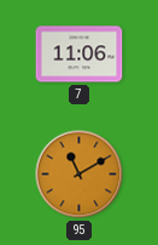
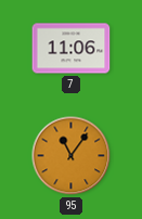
95: 11:10 -> 11:06
